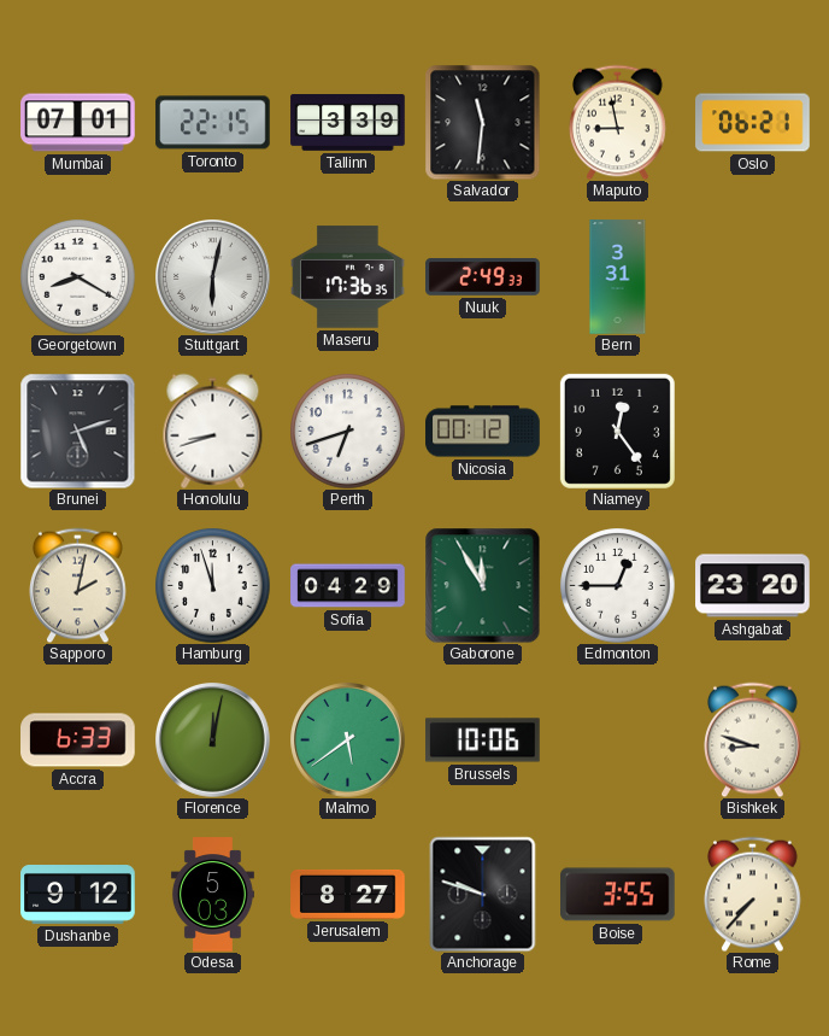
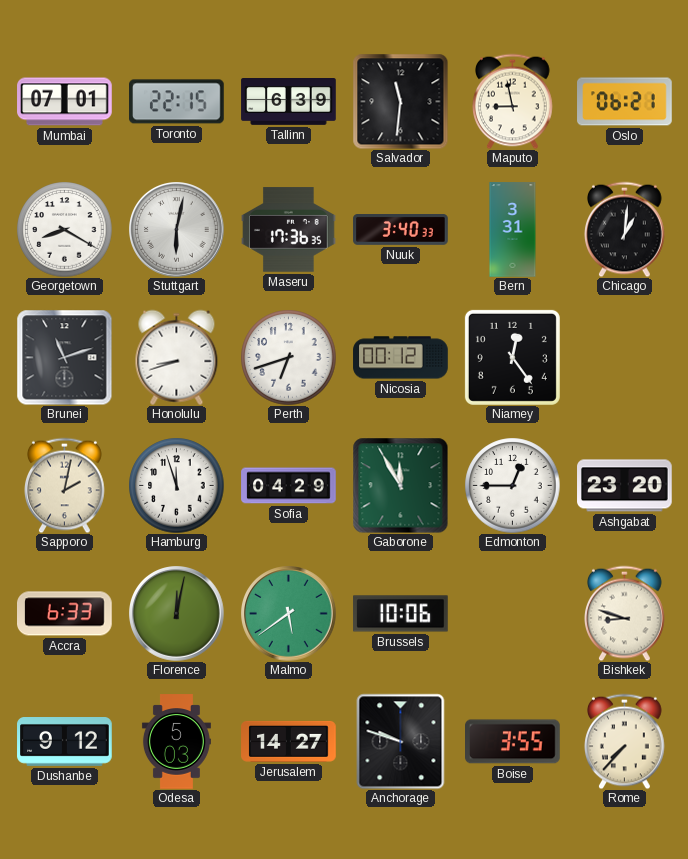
Tallinn: 3:39 -> 6:39
Nuuk: 2:49 -> 3:40
Chicago: none -> 1:01
Brunei: 5:12 -> 11:12
Jerusalem: 8:27 -> 14:27
